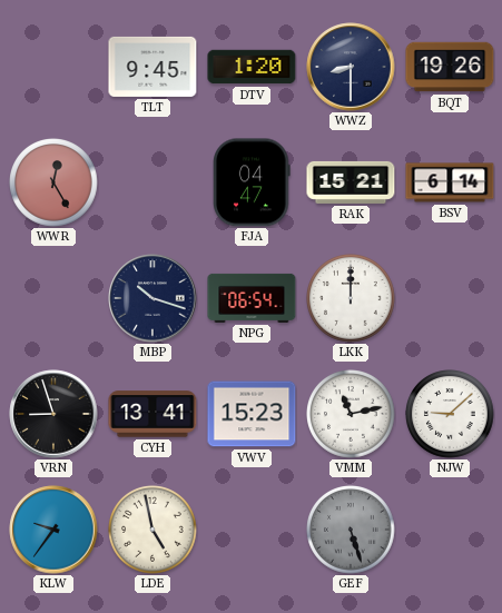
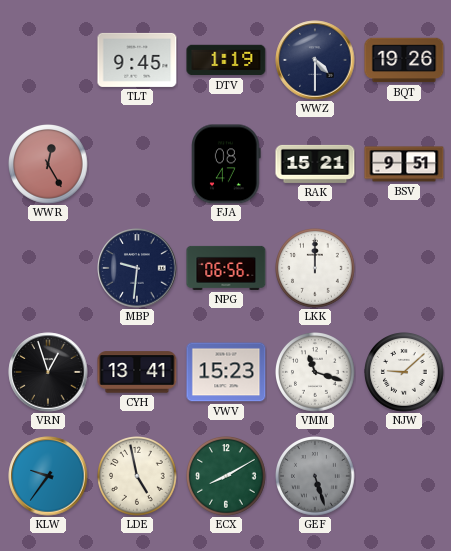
DTV: 1:20 -> 1:19
WWZ: 8:30 -> 4:30
FJA: 04:47 -> 08:47
BSV: 6:14 -> 9:51
MBP: 10:18 -> 9:31
NPG: 06:54 -> 06:56
VRN: 8:57 -> 12:57
VMM: 11:13 -> 11:18
ECX: none -> 8:10
